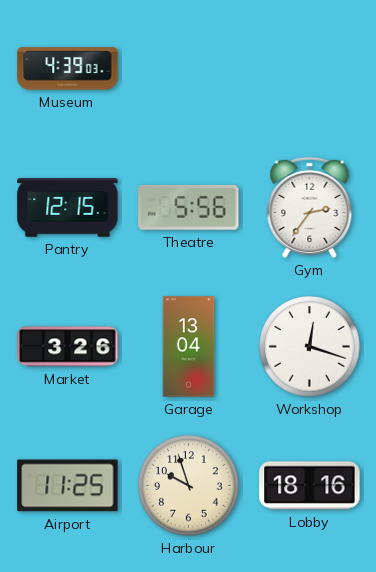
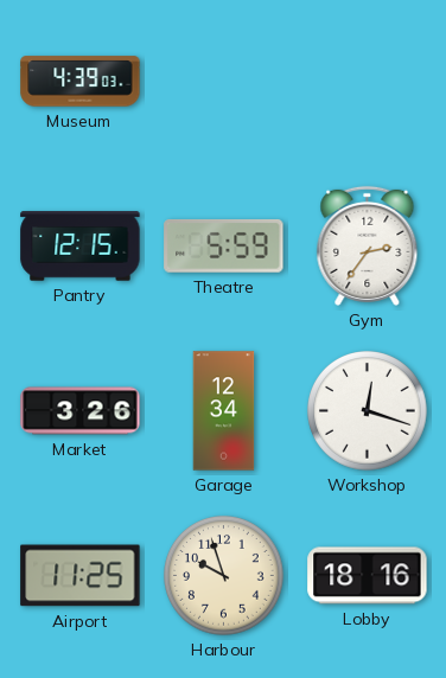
Theatre: 5:56 -> 5:59
Garage: 13:04 -> 12:34
